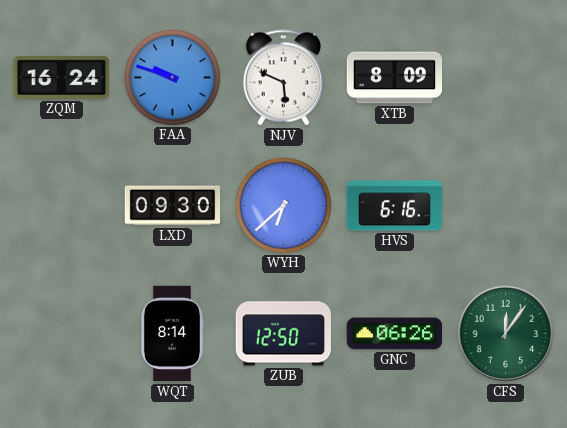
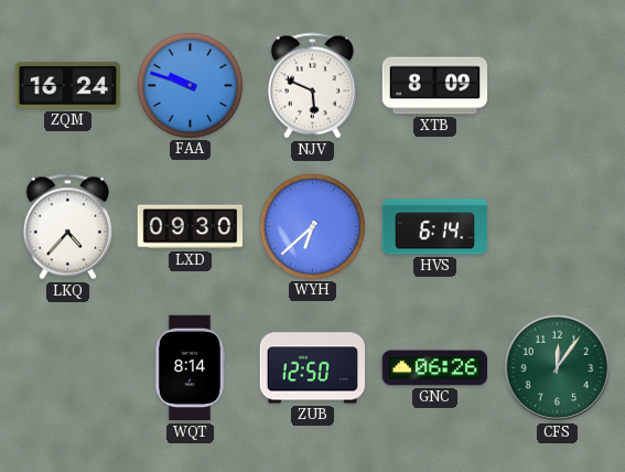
LKQ: none -> 4:37
HVS: 6:16 -> 6:14
